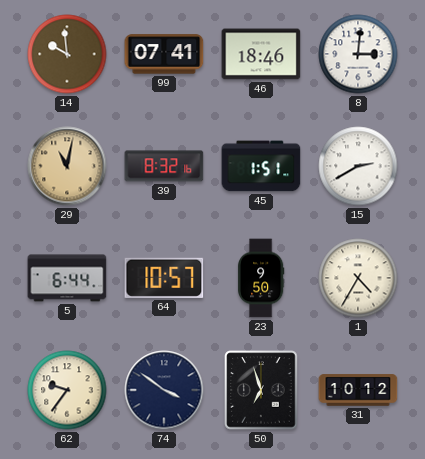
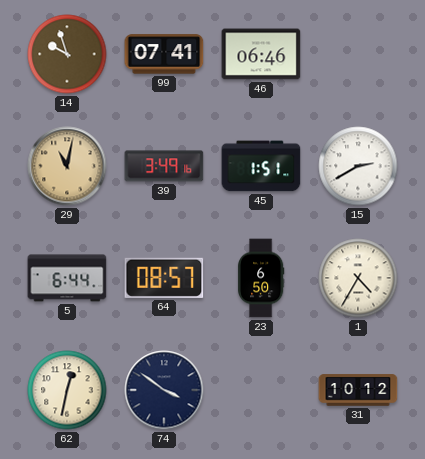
14: 9:59 -> 9:57
46: 18:46 -> 06:46
8: 3:01 -> none
39: 8:32 -> 3:49
64: 10:57 -> 08:57
23: 9:50 -> 6:50
62: 9:36 -> 12:32
50: 6:57 -> none
